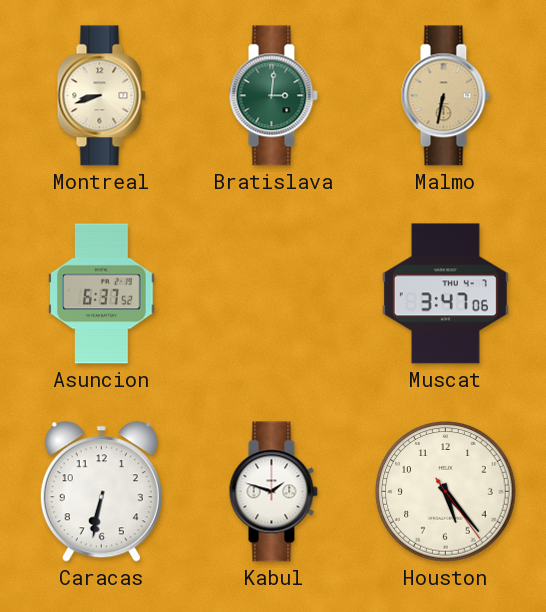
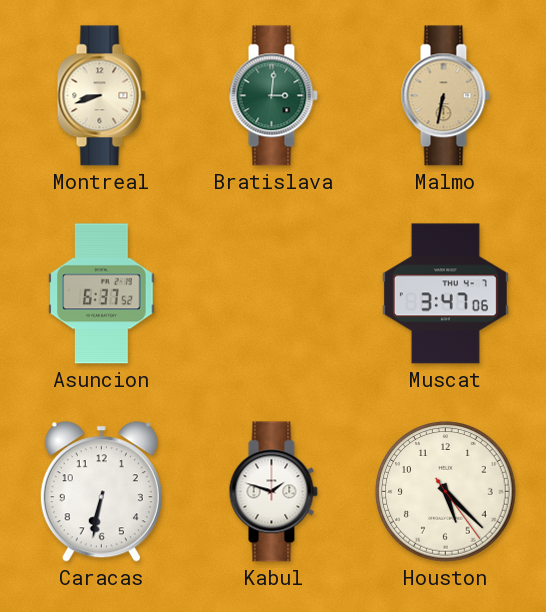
Houston: 5:23 -> 5:22
